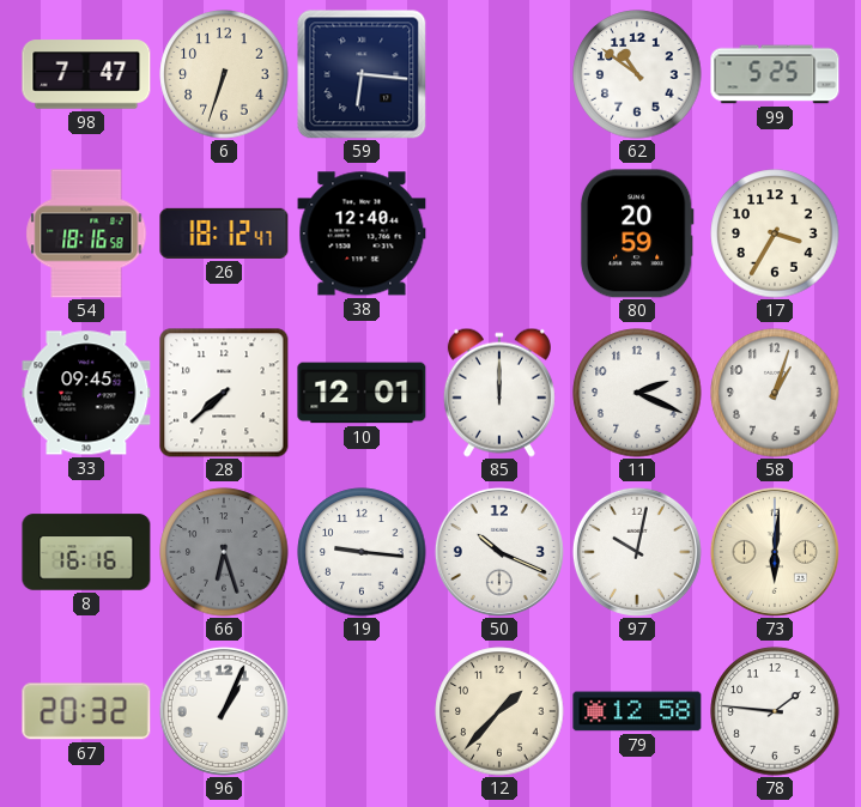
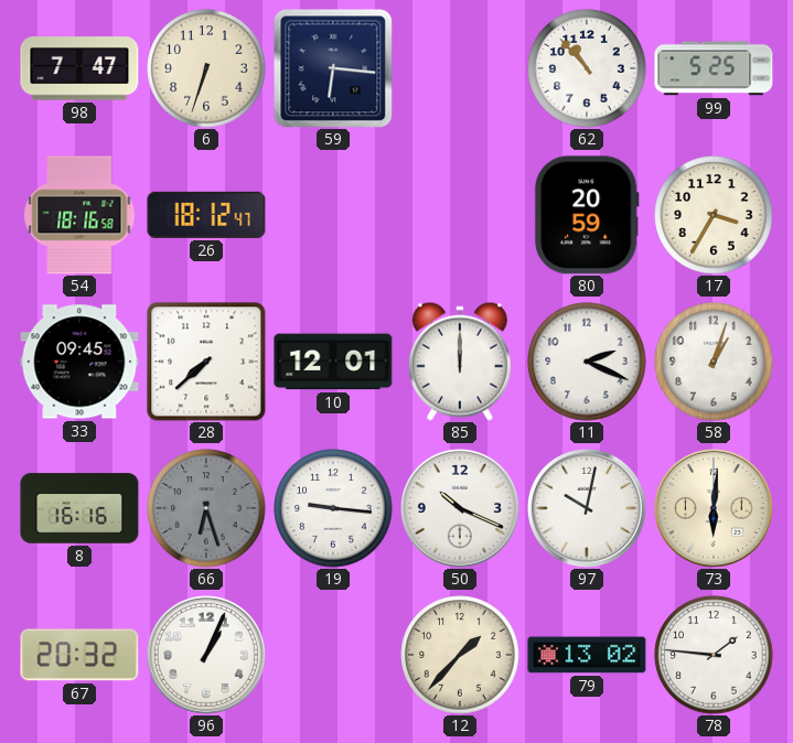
62: 10:51 -> 10:53
38: 12:40 -> none
79: 12:58 -> 13:02
